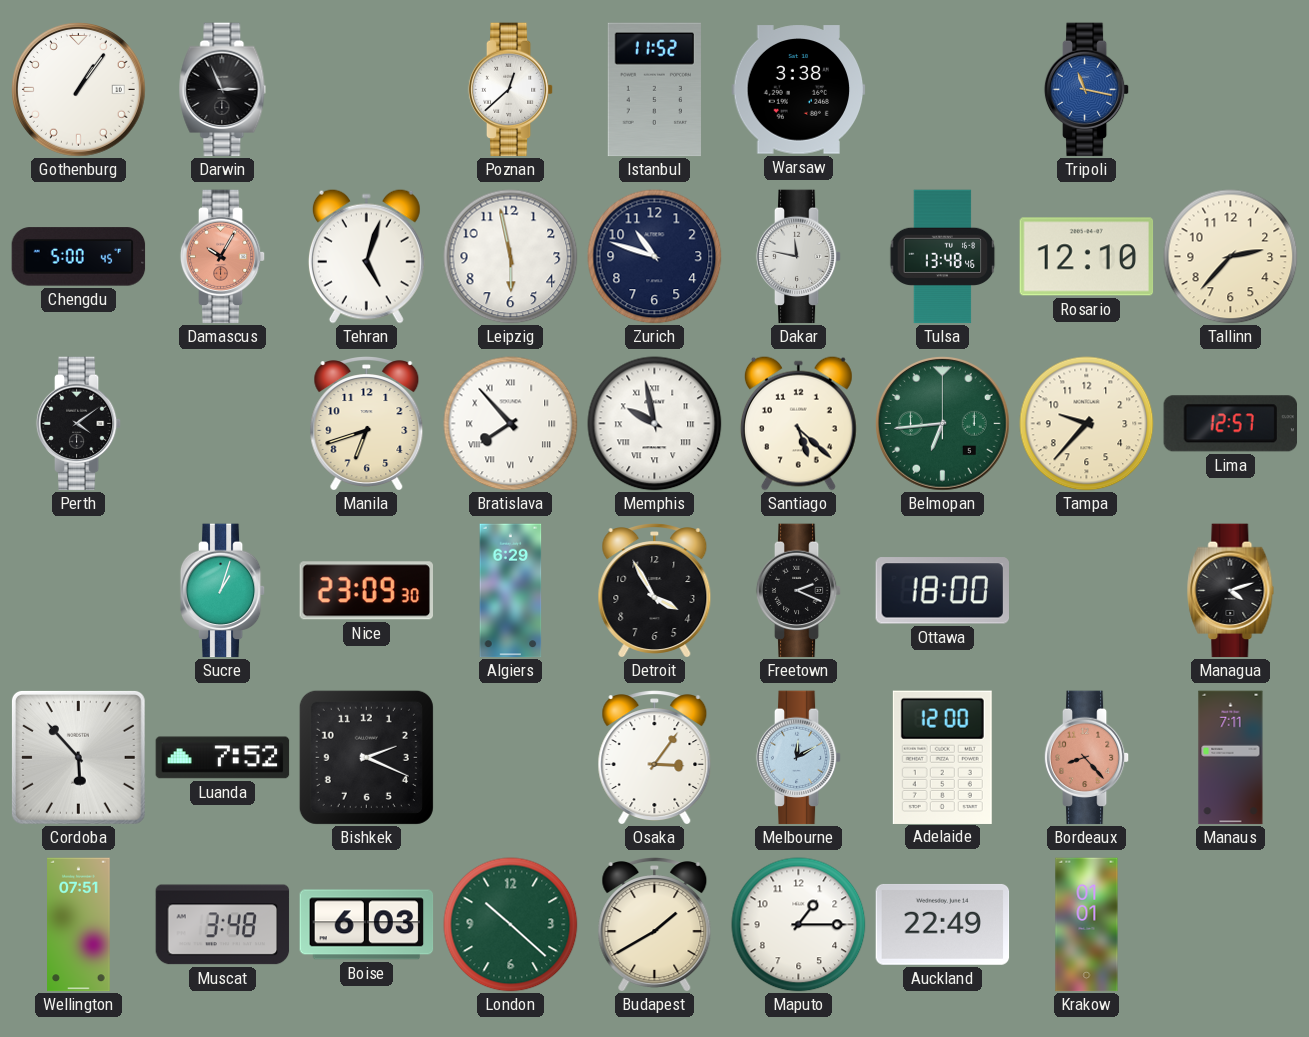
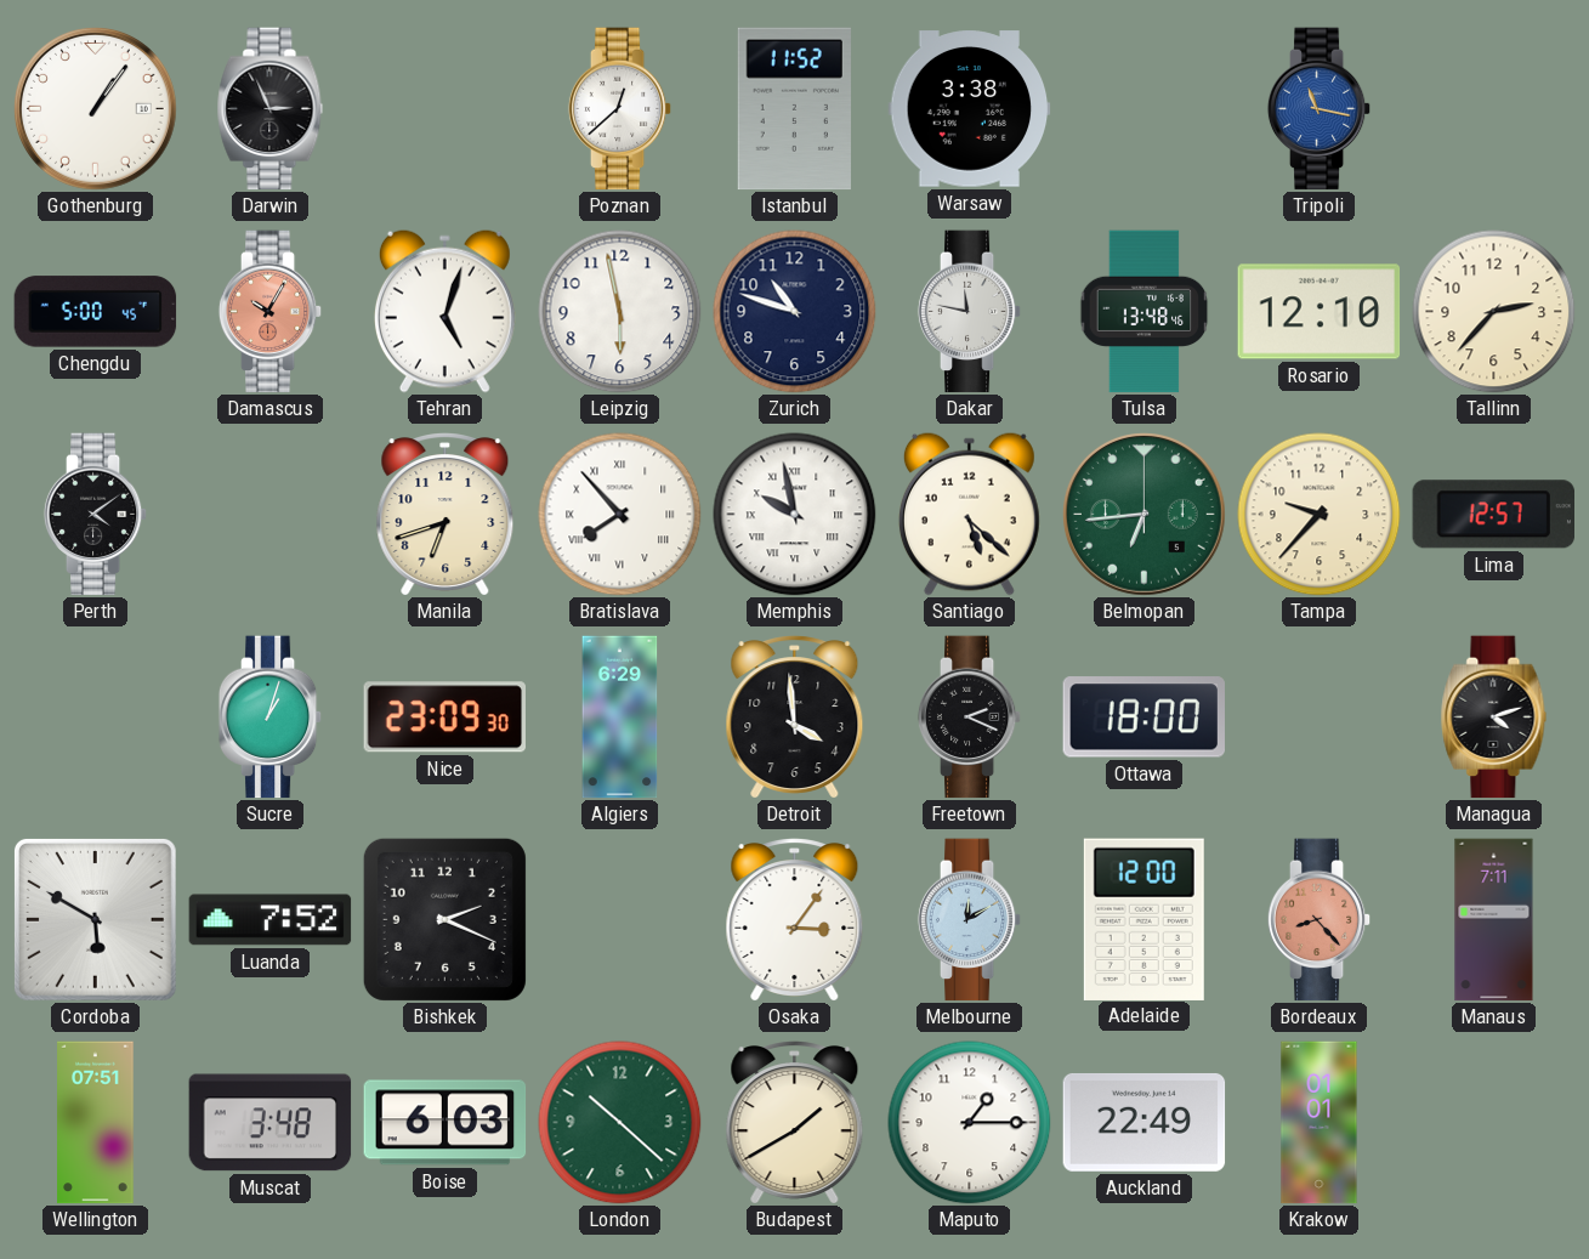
Detroit: 3:55 -> 3:59
Cordoba: 5:53 -> 5:50
